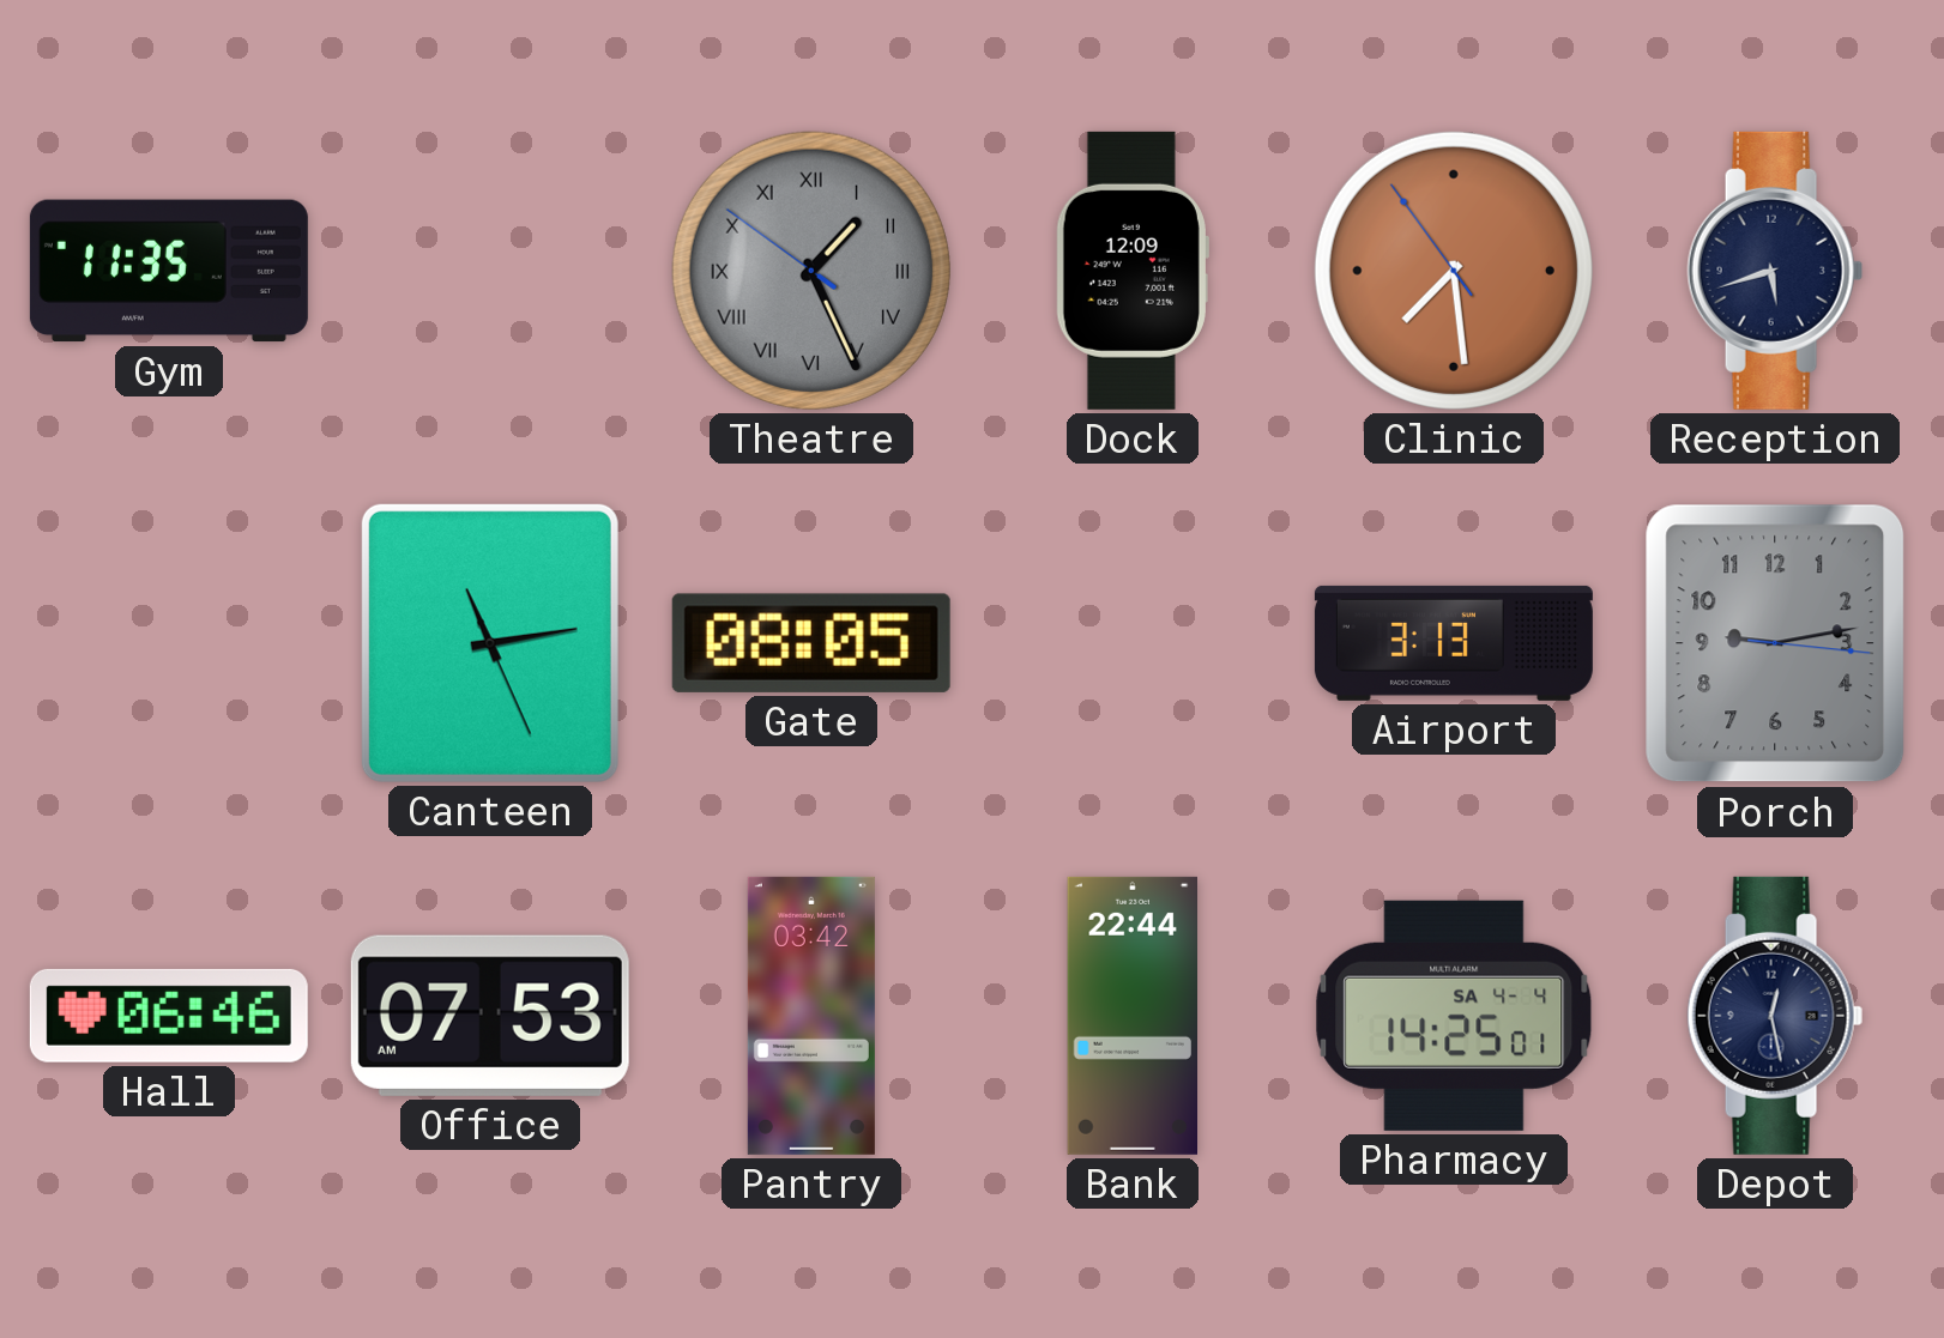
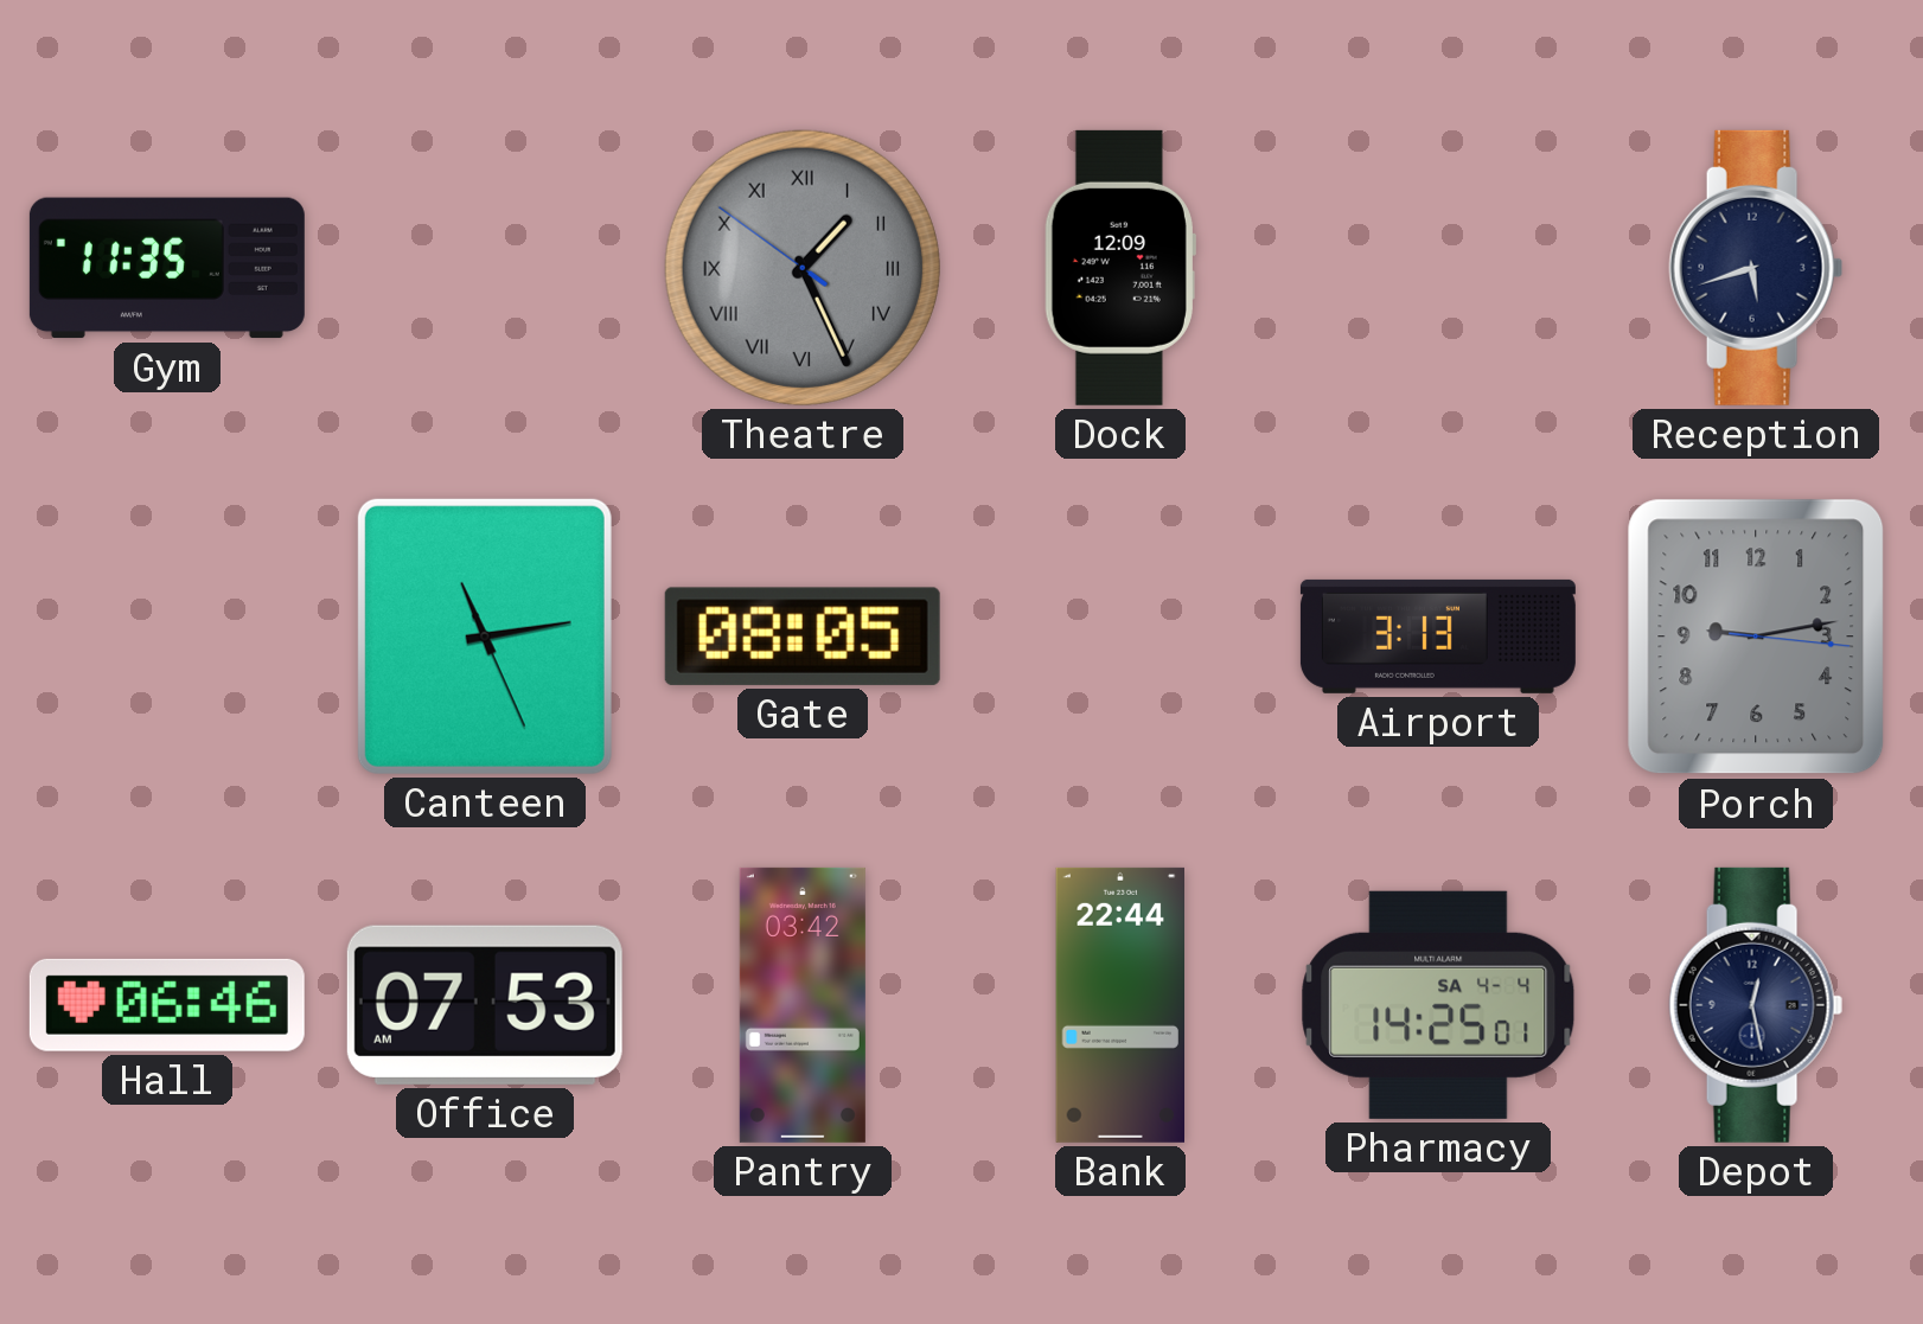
Clinic: 7:28 -> none
